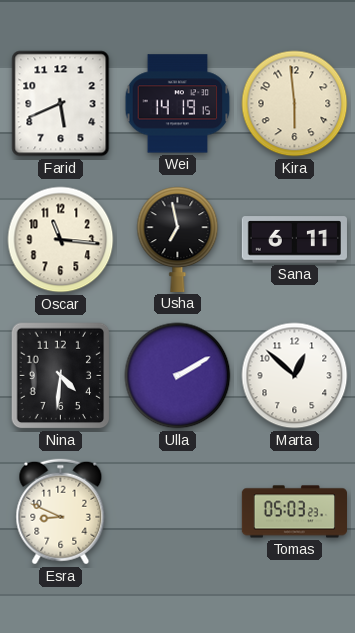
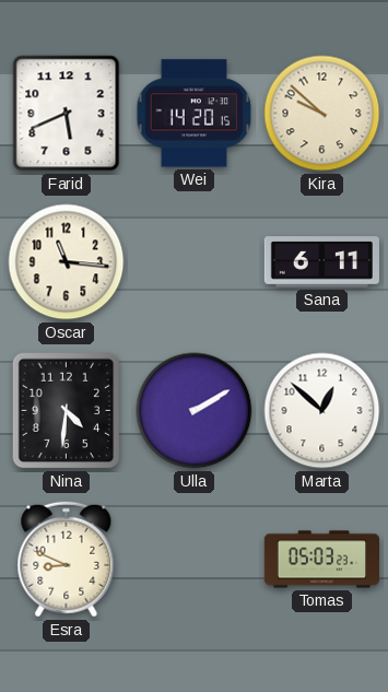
Wei: 14:19 -> 14:20
Kira: 5:59 -> 9:52
Usha: 6:58 -> none
